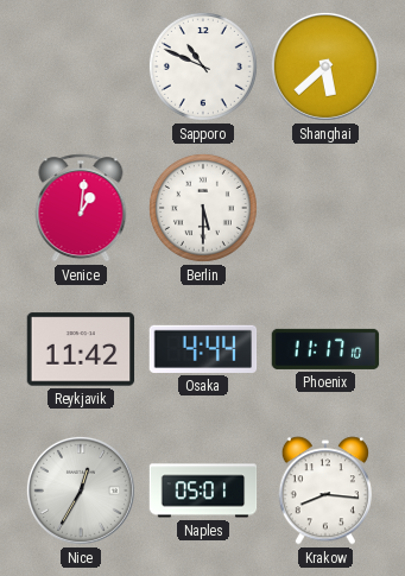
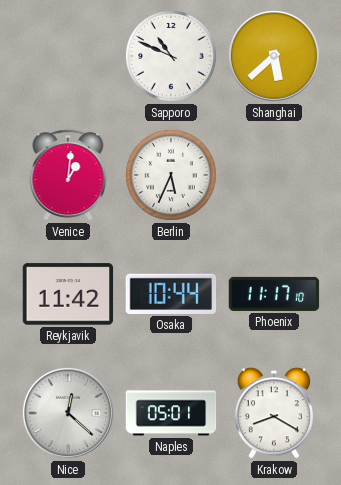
Berlin: 5:30 -> 5:34
Osaka: 4:44 -> 10:44
Nice: 12:35 -> 12:22
Krakow: 8:16 -> 8:20
